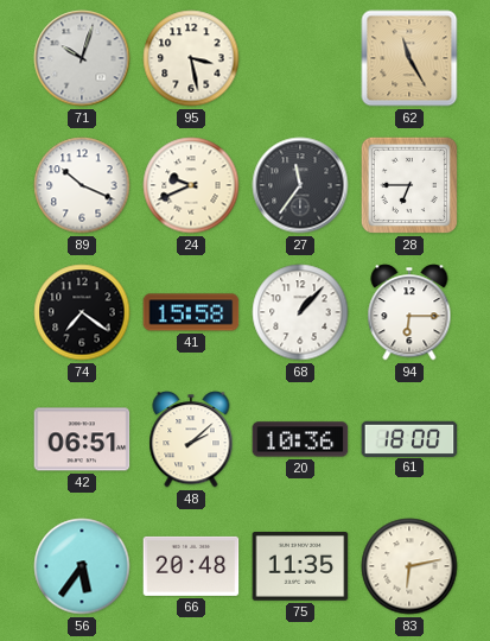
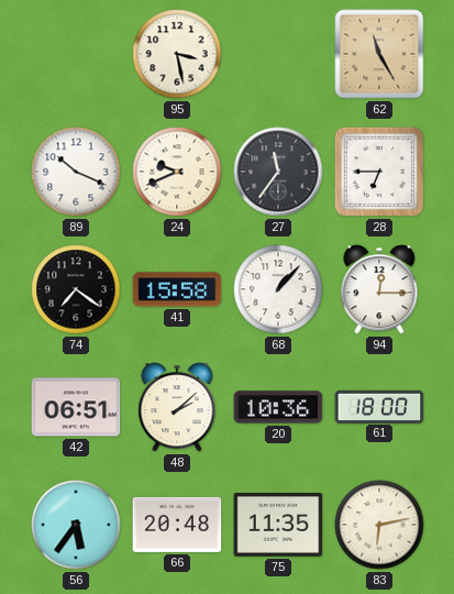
71: 10:03 -> none
94: 6:15 -> 12:15
